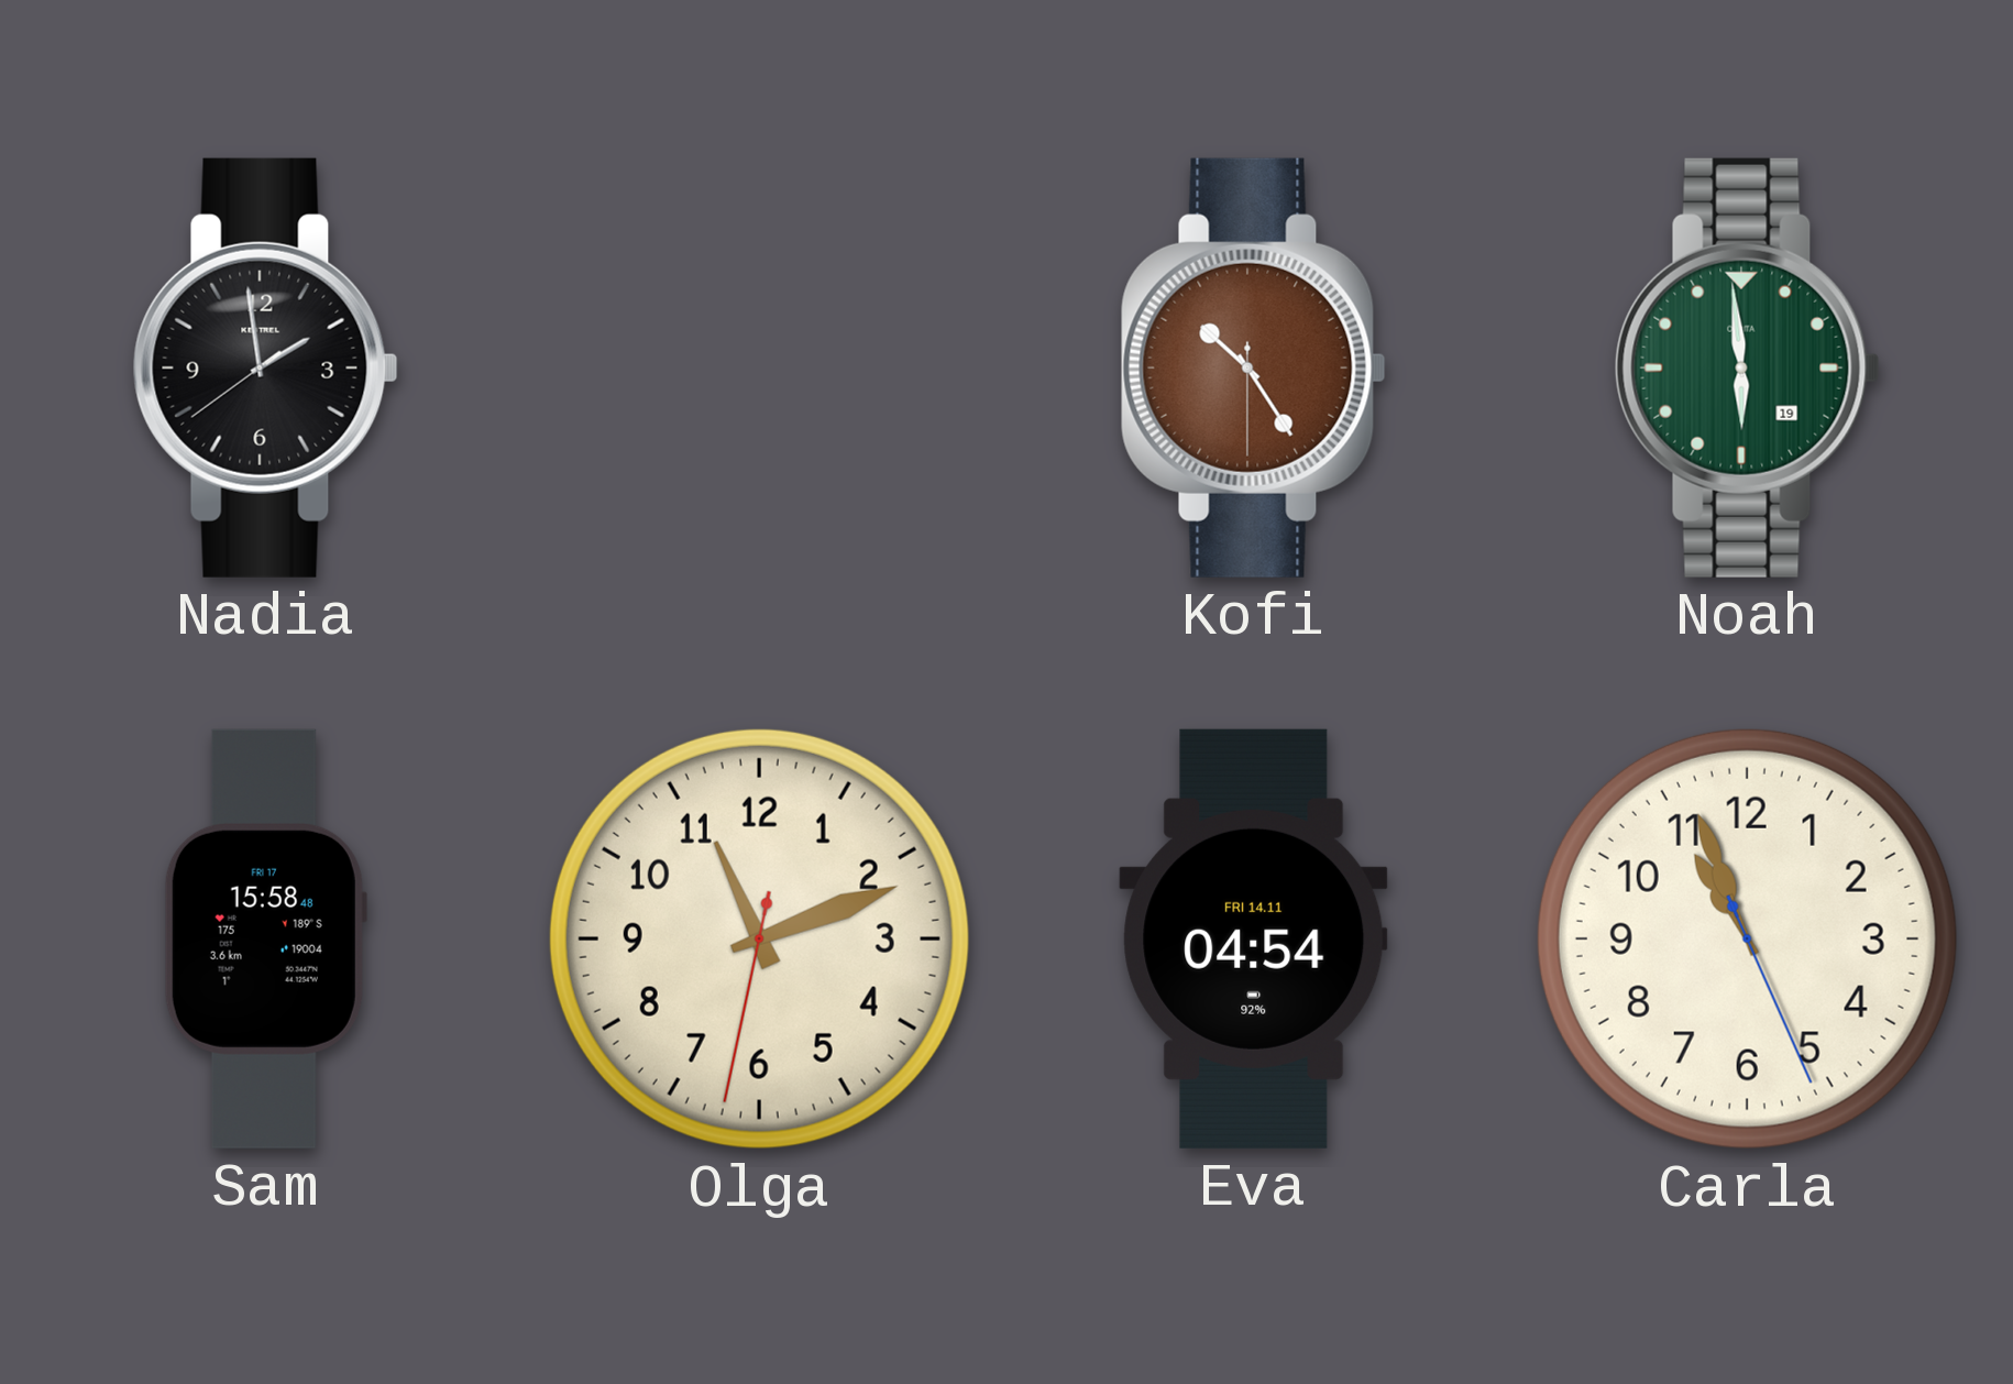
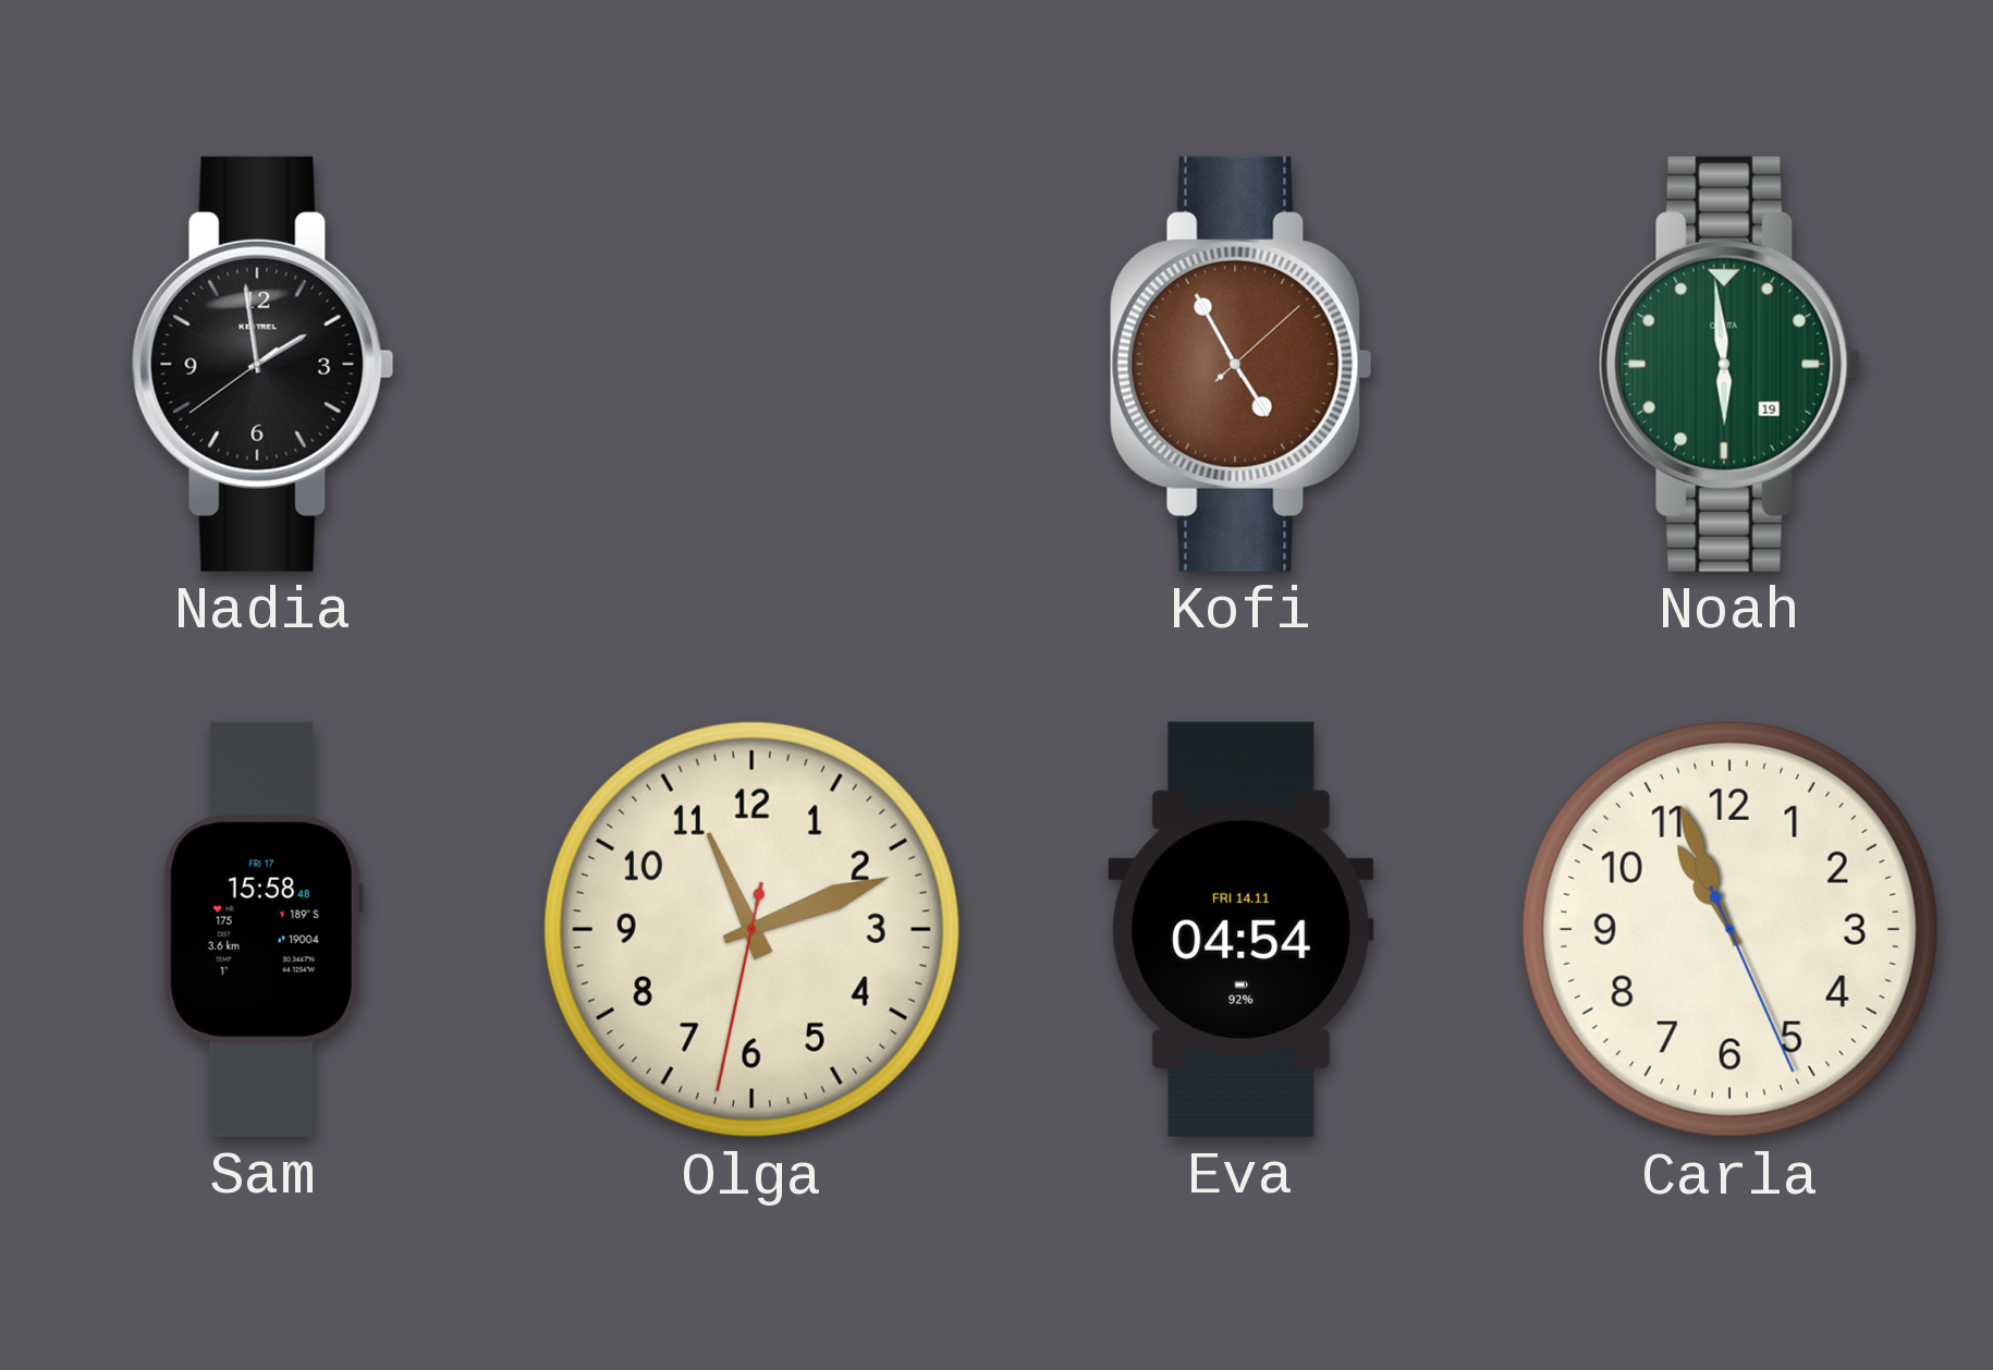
Kofi: 10:24 -> 4:55
